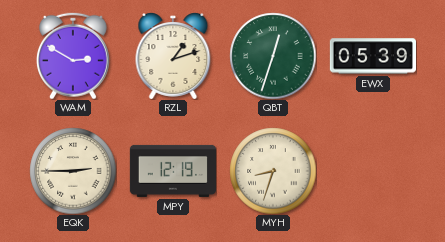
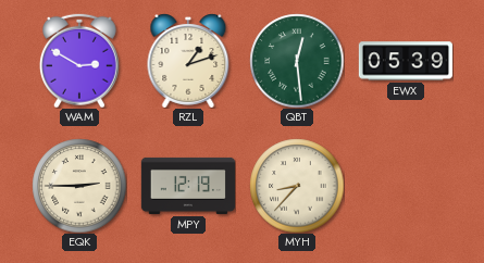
QBT: 12:33 -> 12:29
MYH: 8:33 -> 8:37
